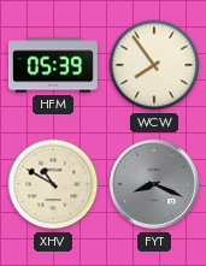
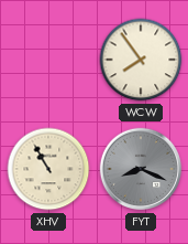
HFM: 05:39 -> none
XHV: 10:50 -> 10:55
